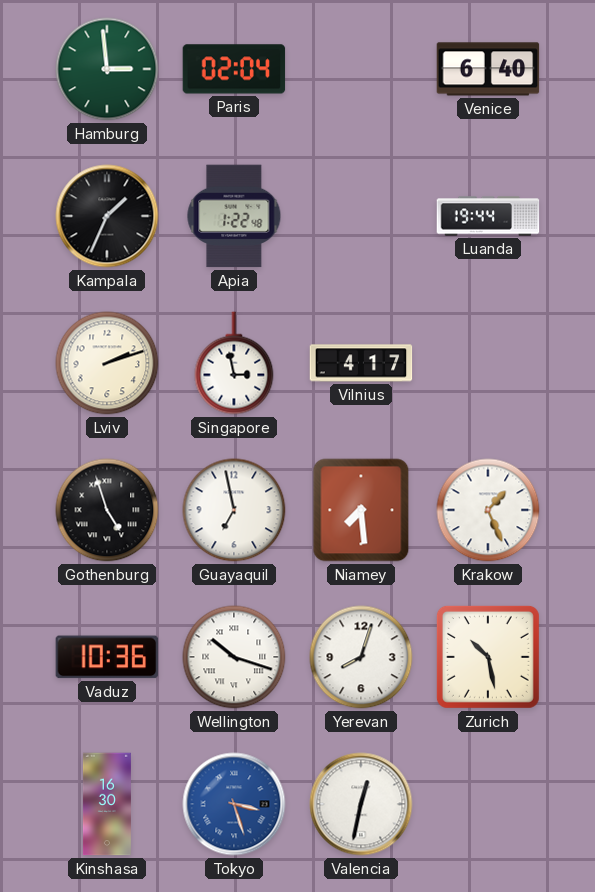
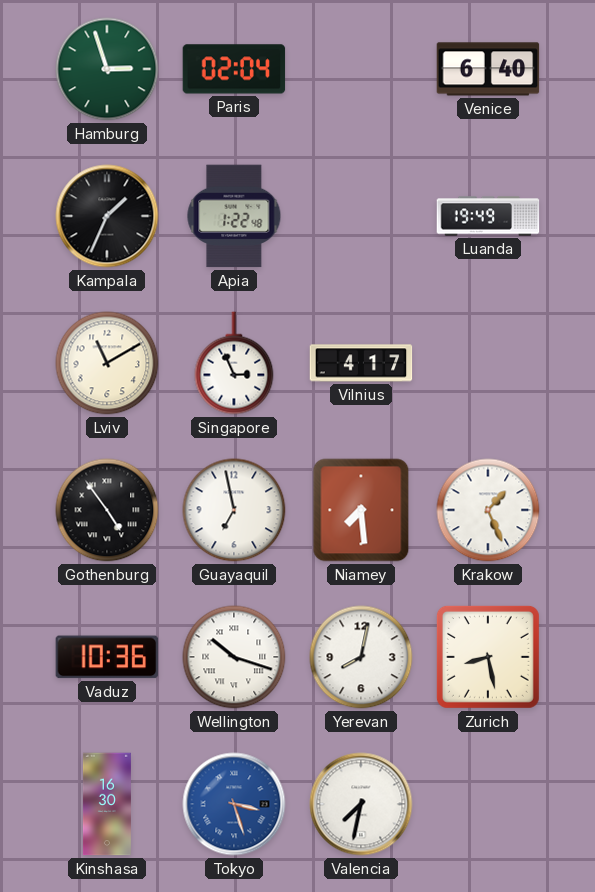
Hamburg: 2:59 -> 2:57
Luanda: 19:44 -> 19:49
Lviv: 2:12 -> 11:10
Singapore: 2:58 -> 2:56
Gothenburg: 4:57 -> 4:54
Yerevan: 8:03 -> 8:02
Zurich: 10:28 -> 8:28
Valencia: 12:32 -> 7:32
